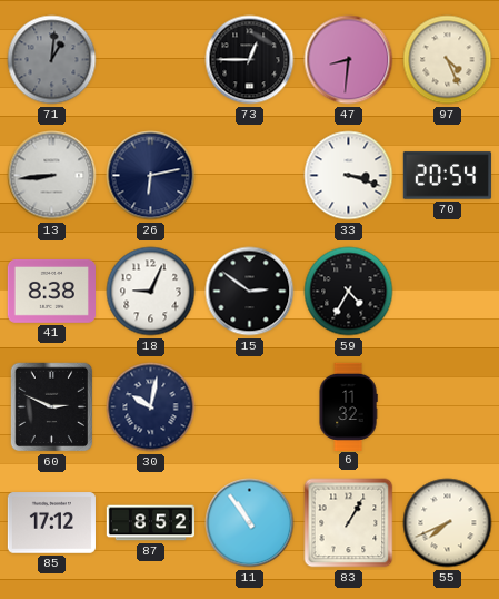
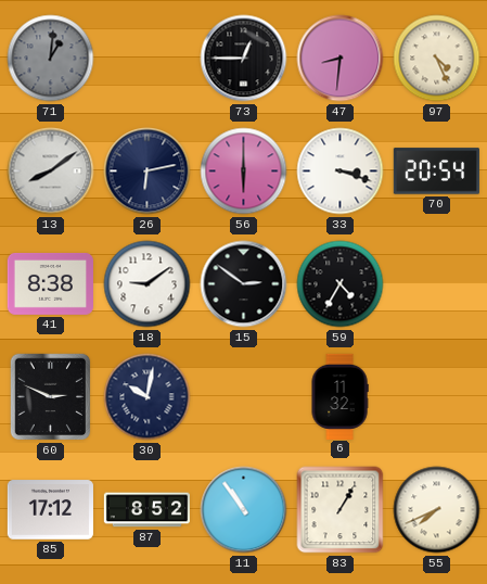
13: 8:44 -> 8:09
56: none -> 6:00
18: 9:04 -> 9:09
